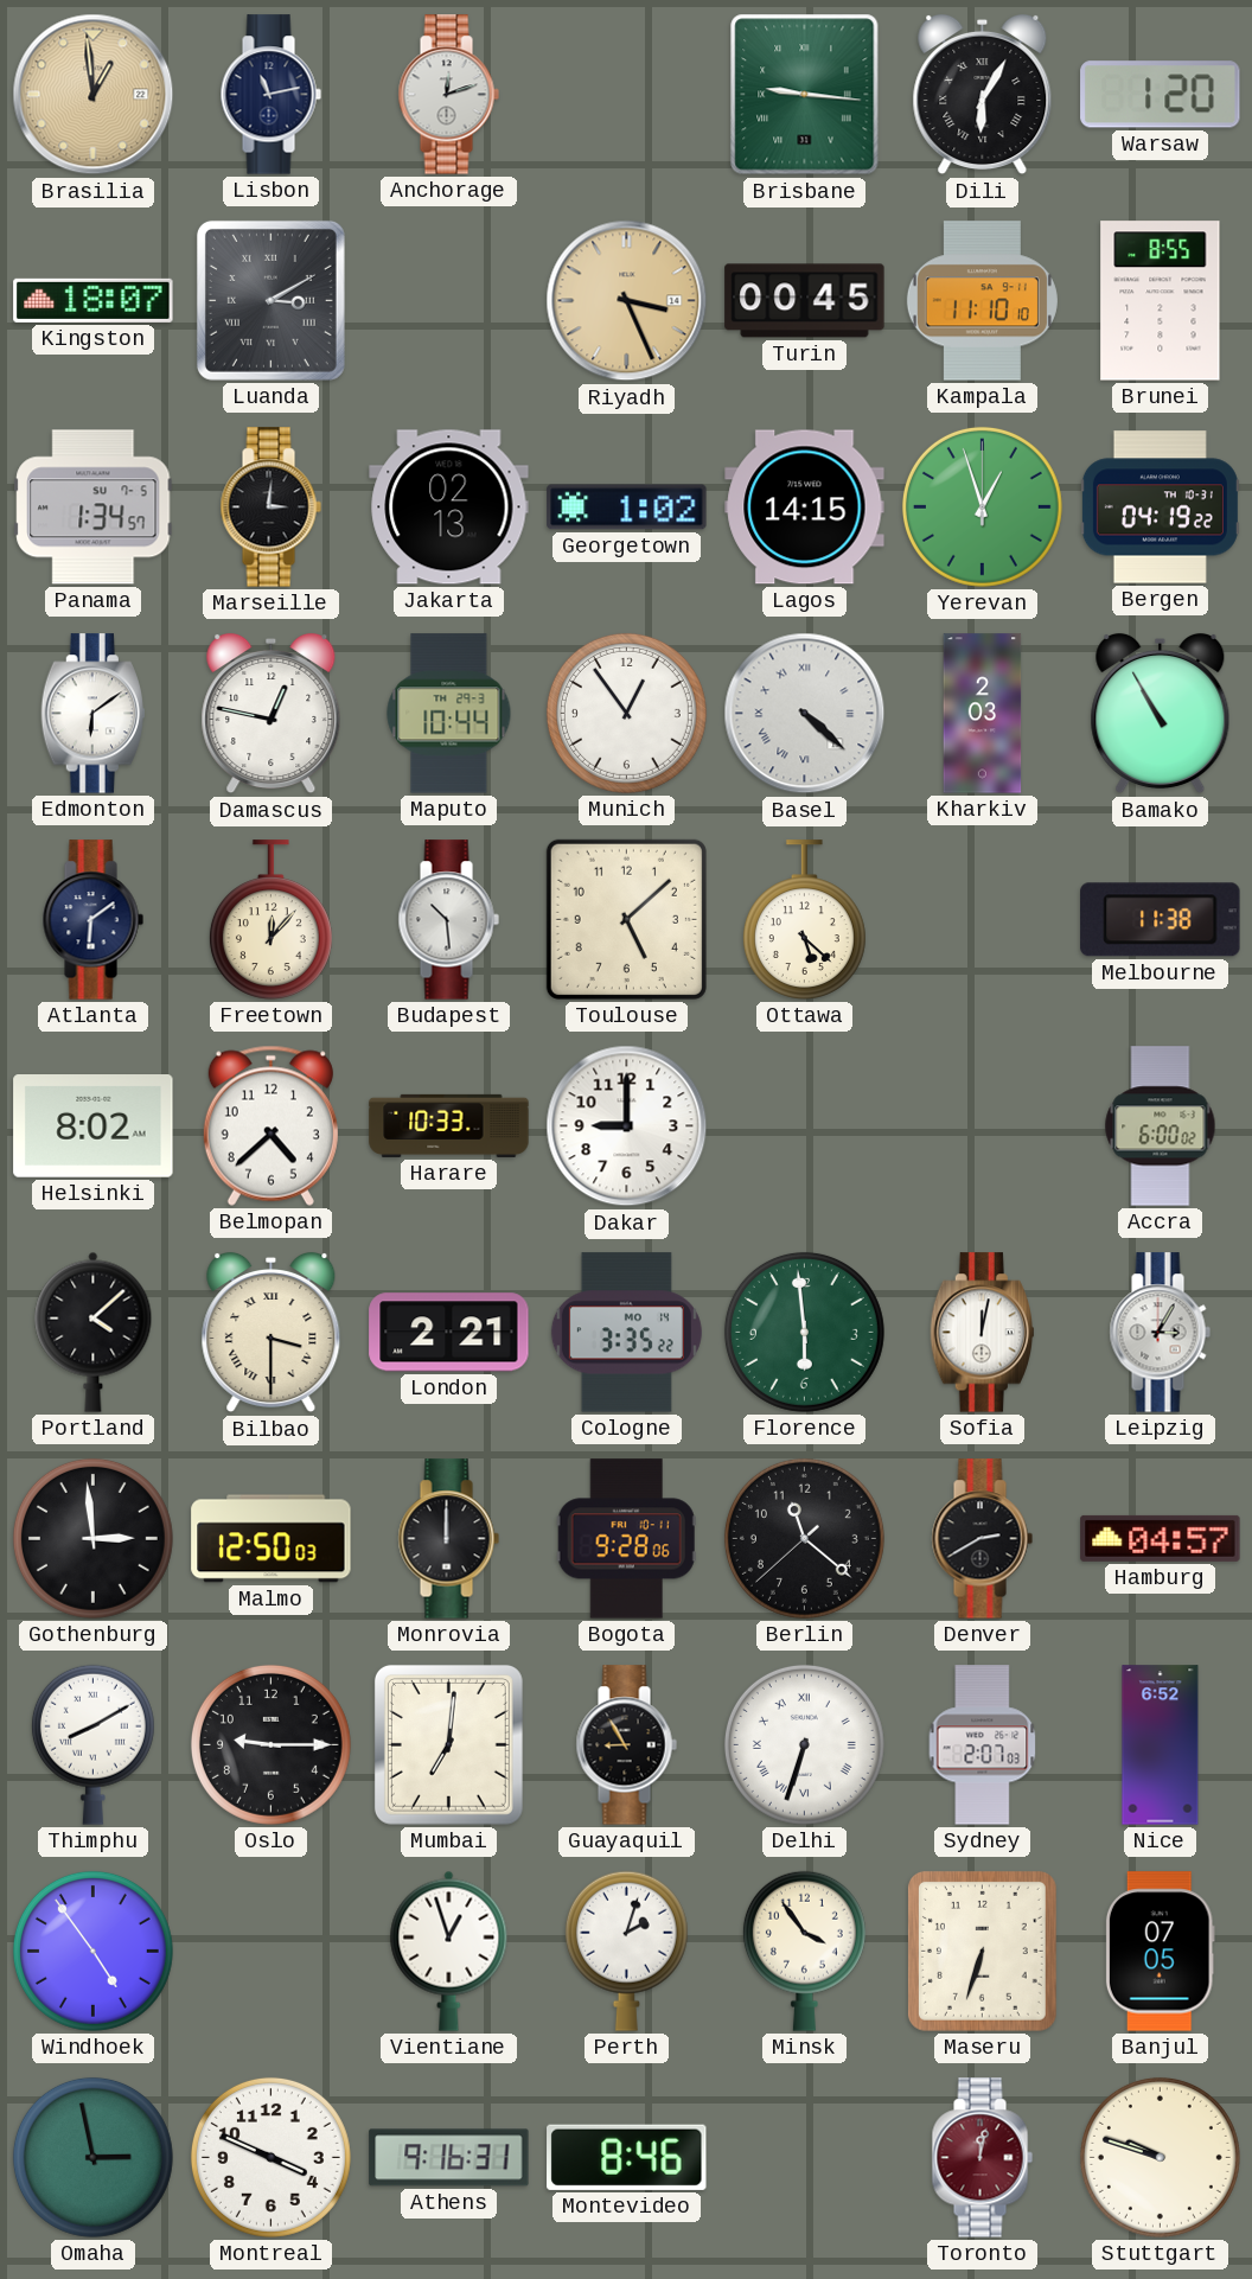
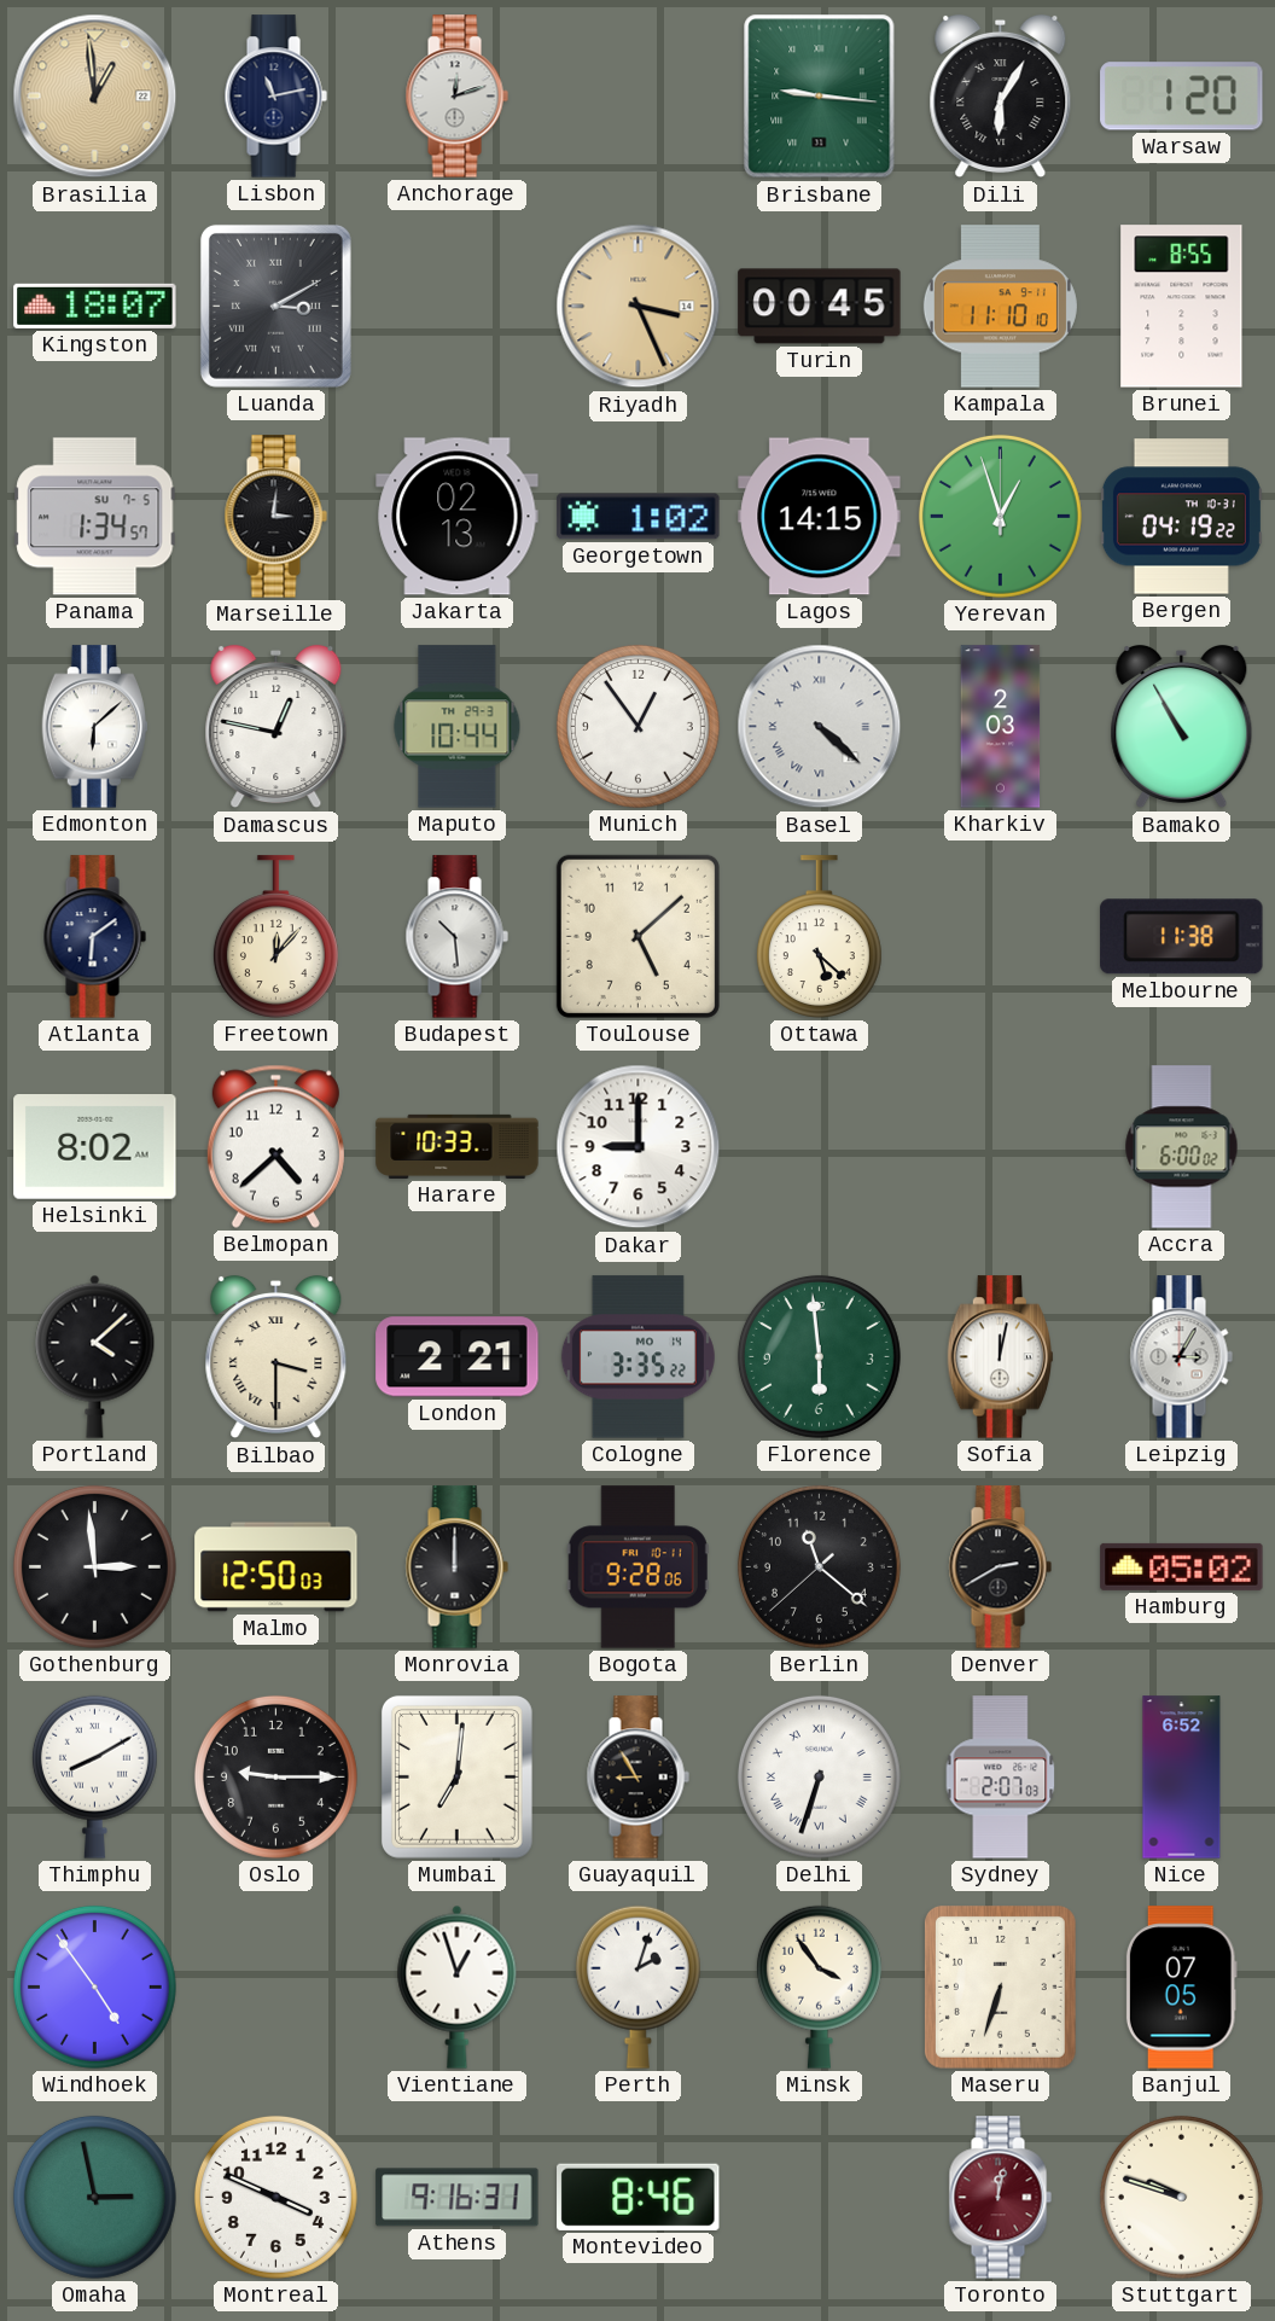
Edmonton: 6:09 -> 6:08
Hamburg: 04:57 -> 05:02
